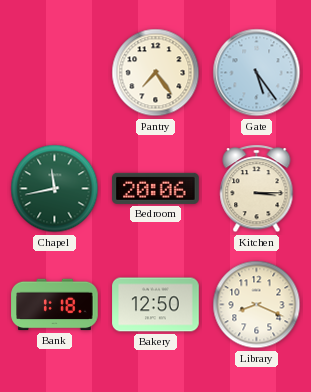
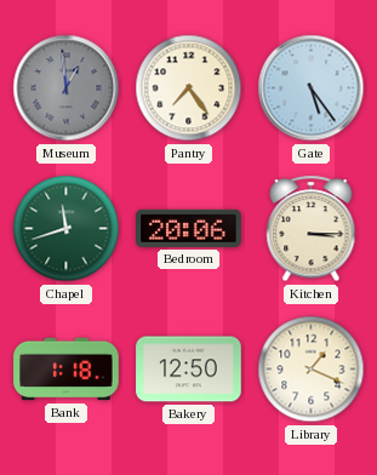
Museum: none -> 12:59
Chapel: 11:43 -> 11:42
Library: 8:19 -> 1:19
